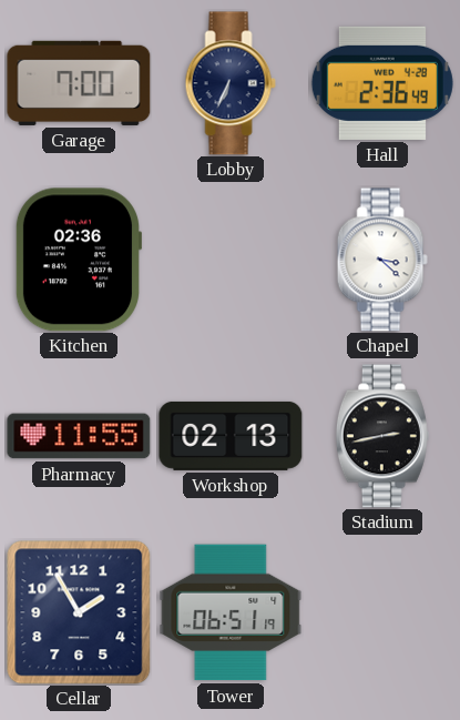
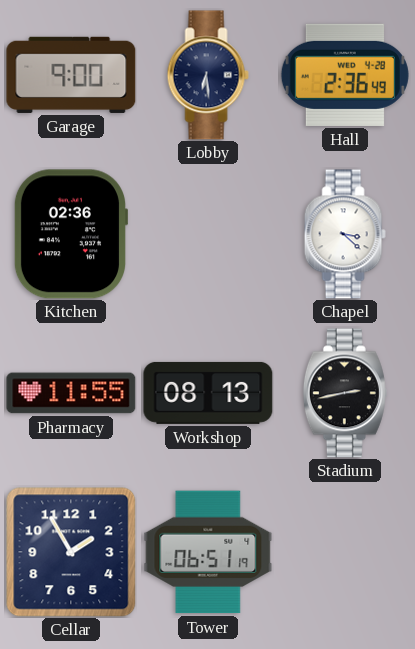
Garage: 7:00 -> 9:00
Lobby: 6:34 -> 6:29
Workshop: 02:13 -> 08:13
